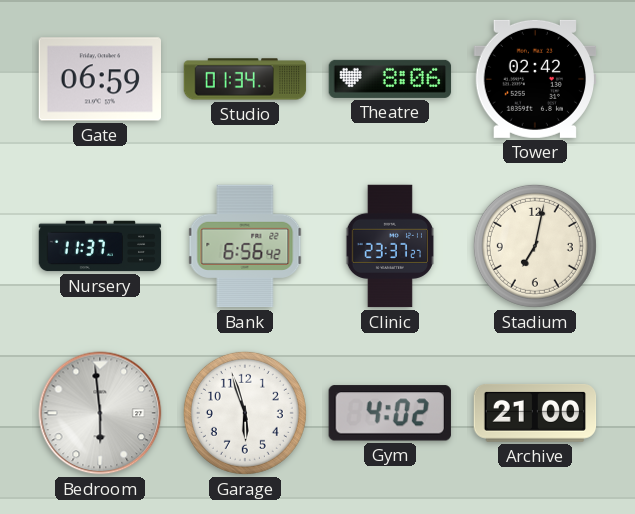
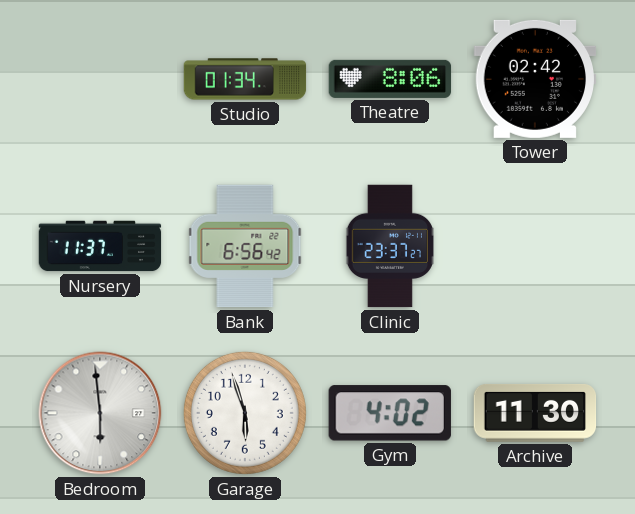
Gate: 06:59 -> none
Stadium: 7:02 -> none
Archive: 21:00 -> 11:30
